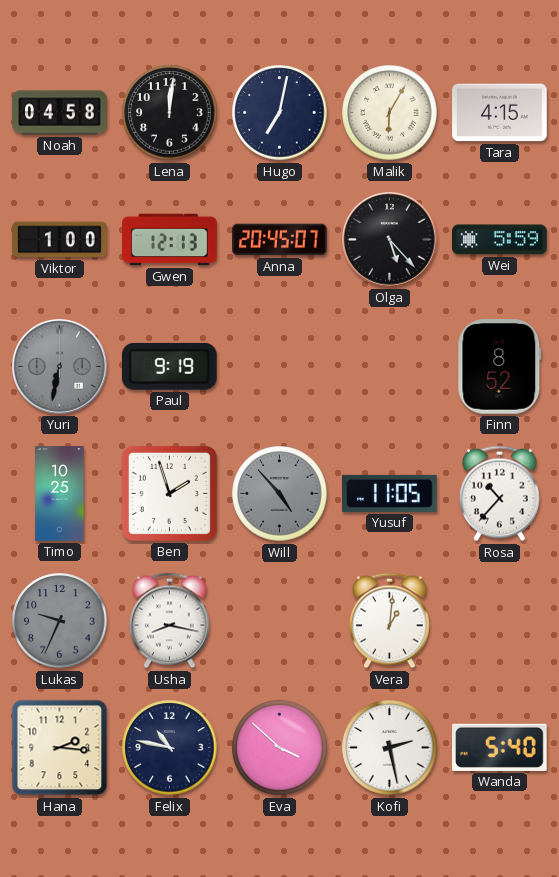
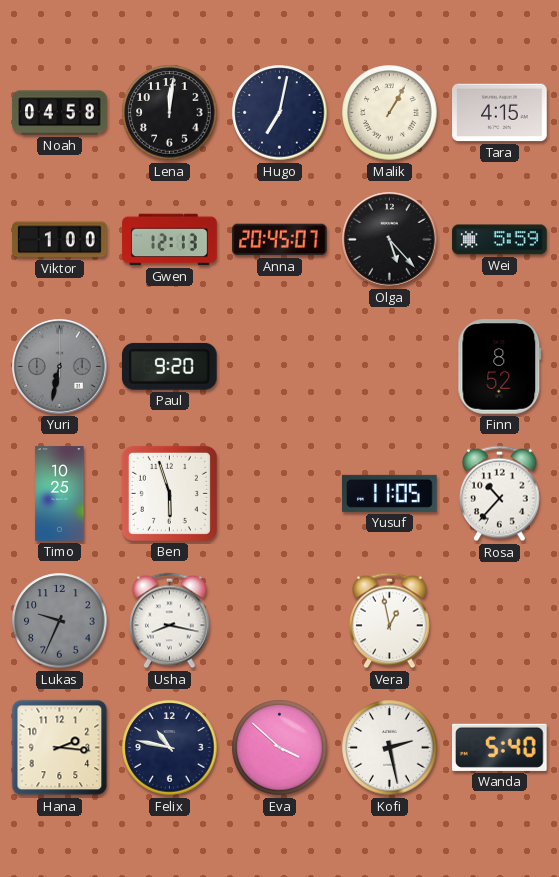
Malik: 6:05 -> 1:05
Paul: 9:19 -> 9:20
Ben: 1:57 -> 5:57
Will: 4:53 -> none
Vera: 1:01 -> 12:58
